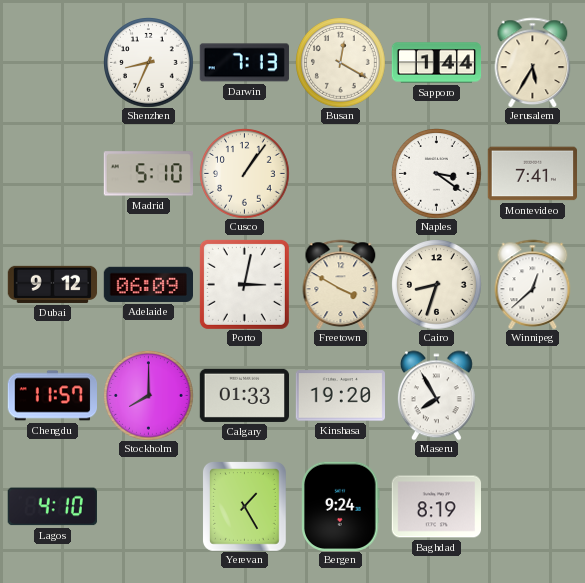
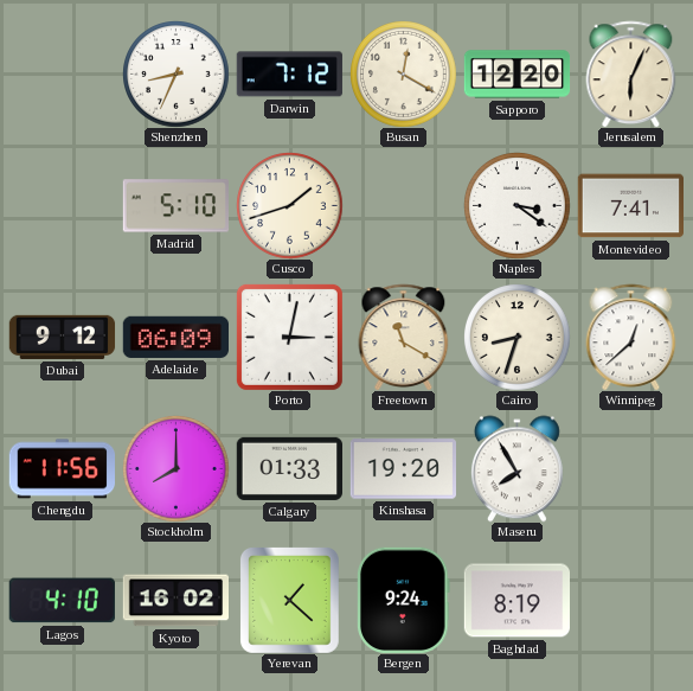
Darwin: 7:13 -> 7:12
Sapporo: 1:44 -> 12:20
Jerusalem: 5:35 -> 6:04
Cusco: 1:06 -> 1:42
Freetown: 3:50 -> 11:20
Chengdu: 11:57 -> 11:56
Kyoto: none -> 16:02
Yerevan: 1:25 -> 1:22
